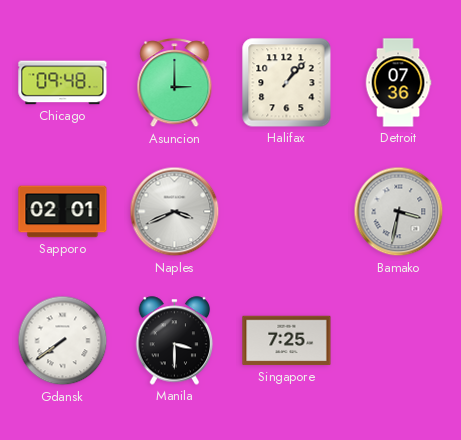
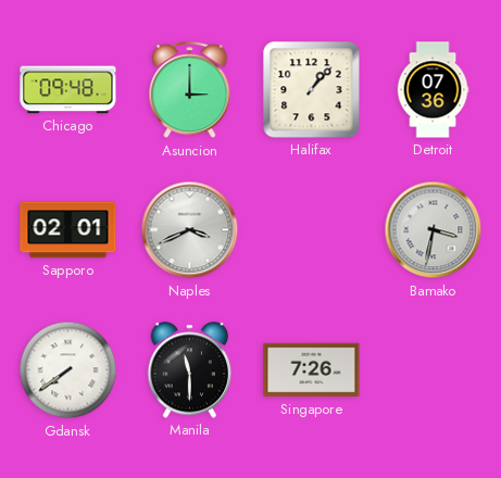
Manila: 3:30 -> 11:30
Singapore: 7:25 -> 7:26
